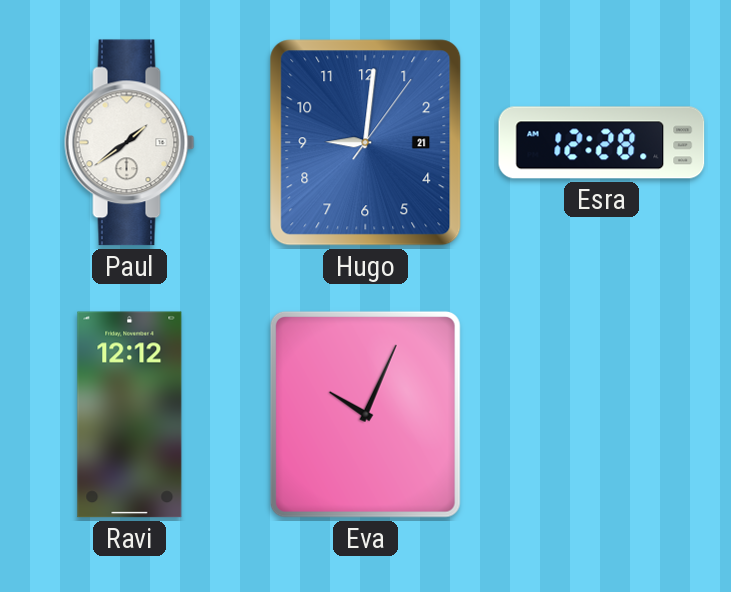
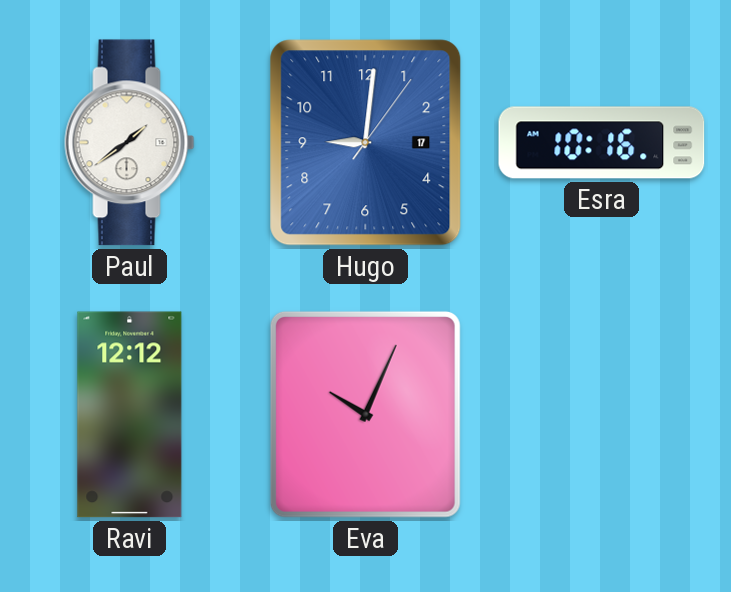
Hugo date: 21 -> 17
Esra: 12:28 -> 10:16
